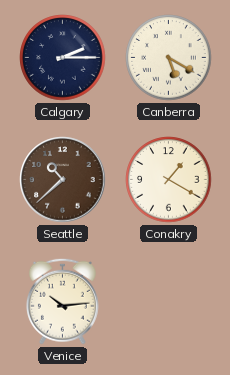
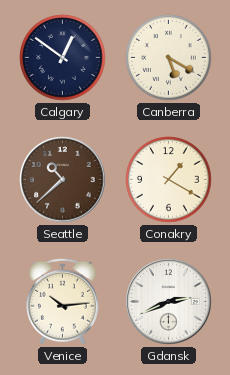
Calgary: 2:15 -> 12:51
Gdansk: none -> 2:41
